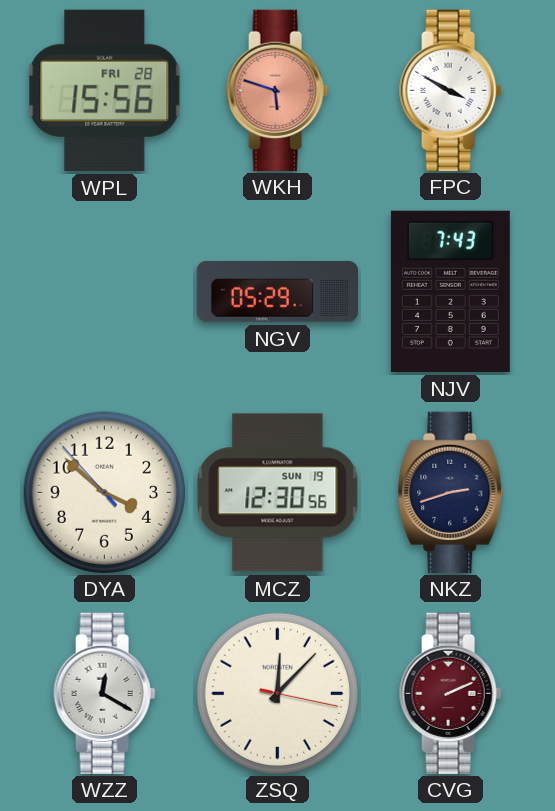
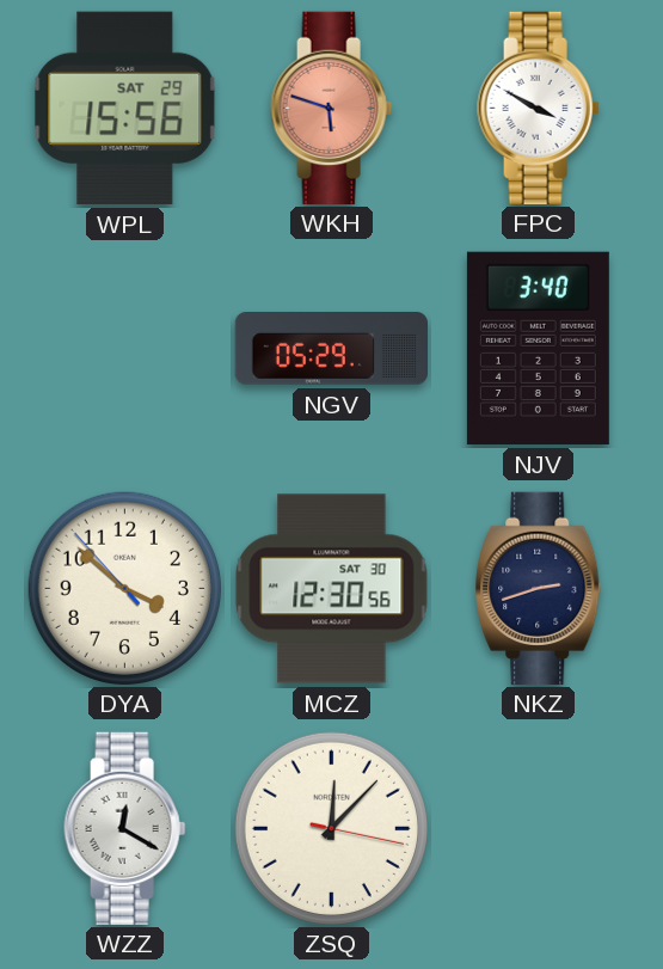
WPL date: FRI 28 -> SAT 29
NJV: 7:43 -> 3:40
MCZ date: SUN 19 -> SAT 30
CVG: 2:11 -> none
